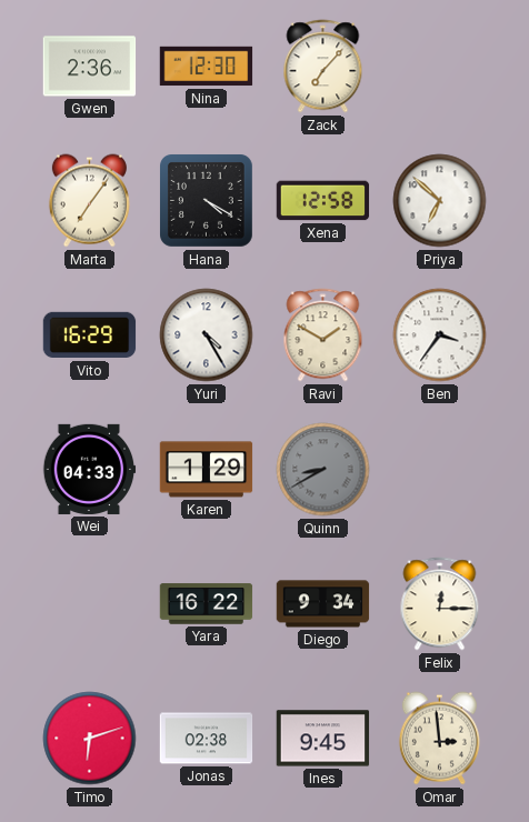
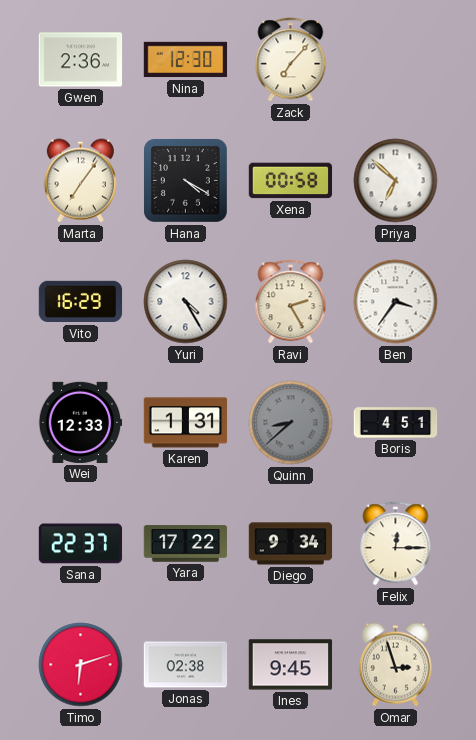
Xena: 12:58 -> 00:58
Ravi: 1:50 -> 2:25
Wei: 04:33 -> 12:33
Karen: 1:29 -> 1:31
Quinn: 8:40 -> 8:38
Boris: none -> 4:51
Sana: none -> 22:37
Yara: 16:22 -> 17:22
Omar: 2:59 -> 2:57
